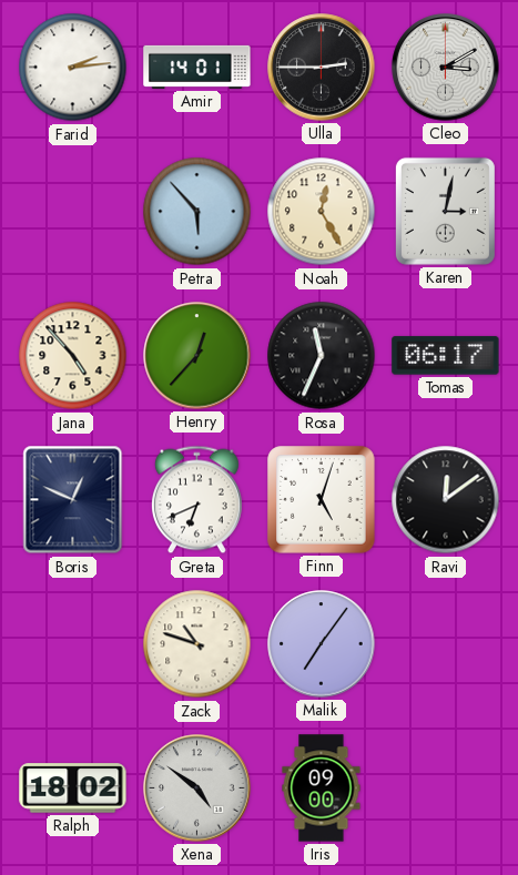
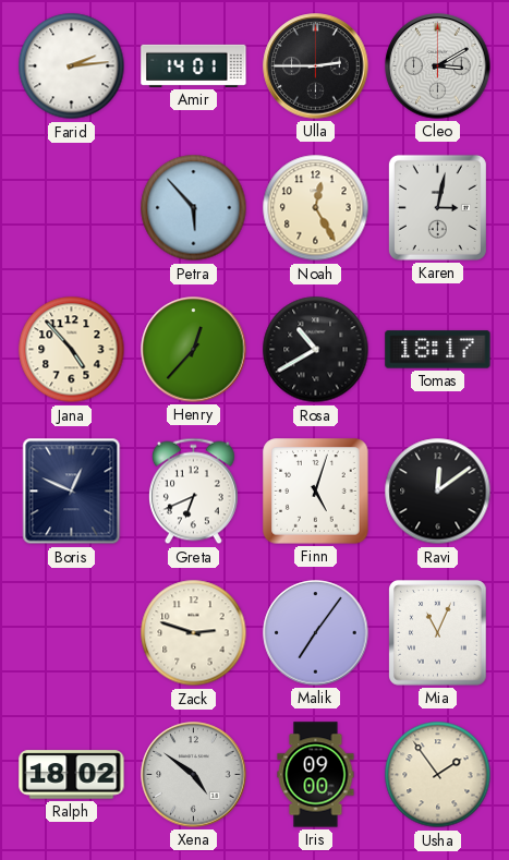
Rosa: 11:34 -> 10:40
Tomas: 06:17 -> 18:17
Zack: 10:48 -> 2:48
Mia: none -> 11:04
Usha: none -> 1:54
